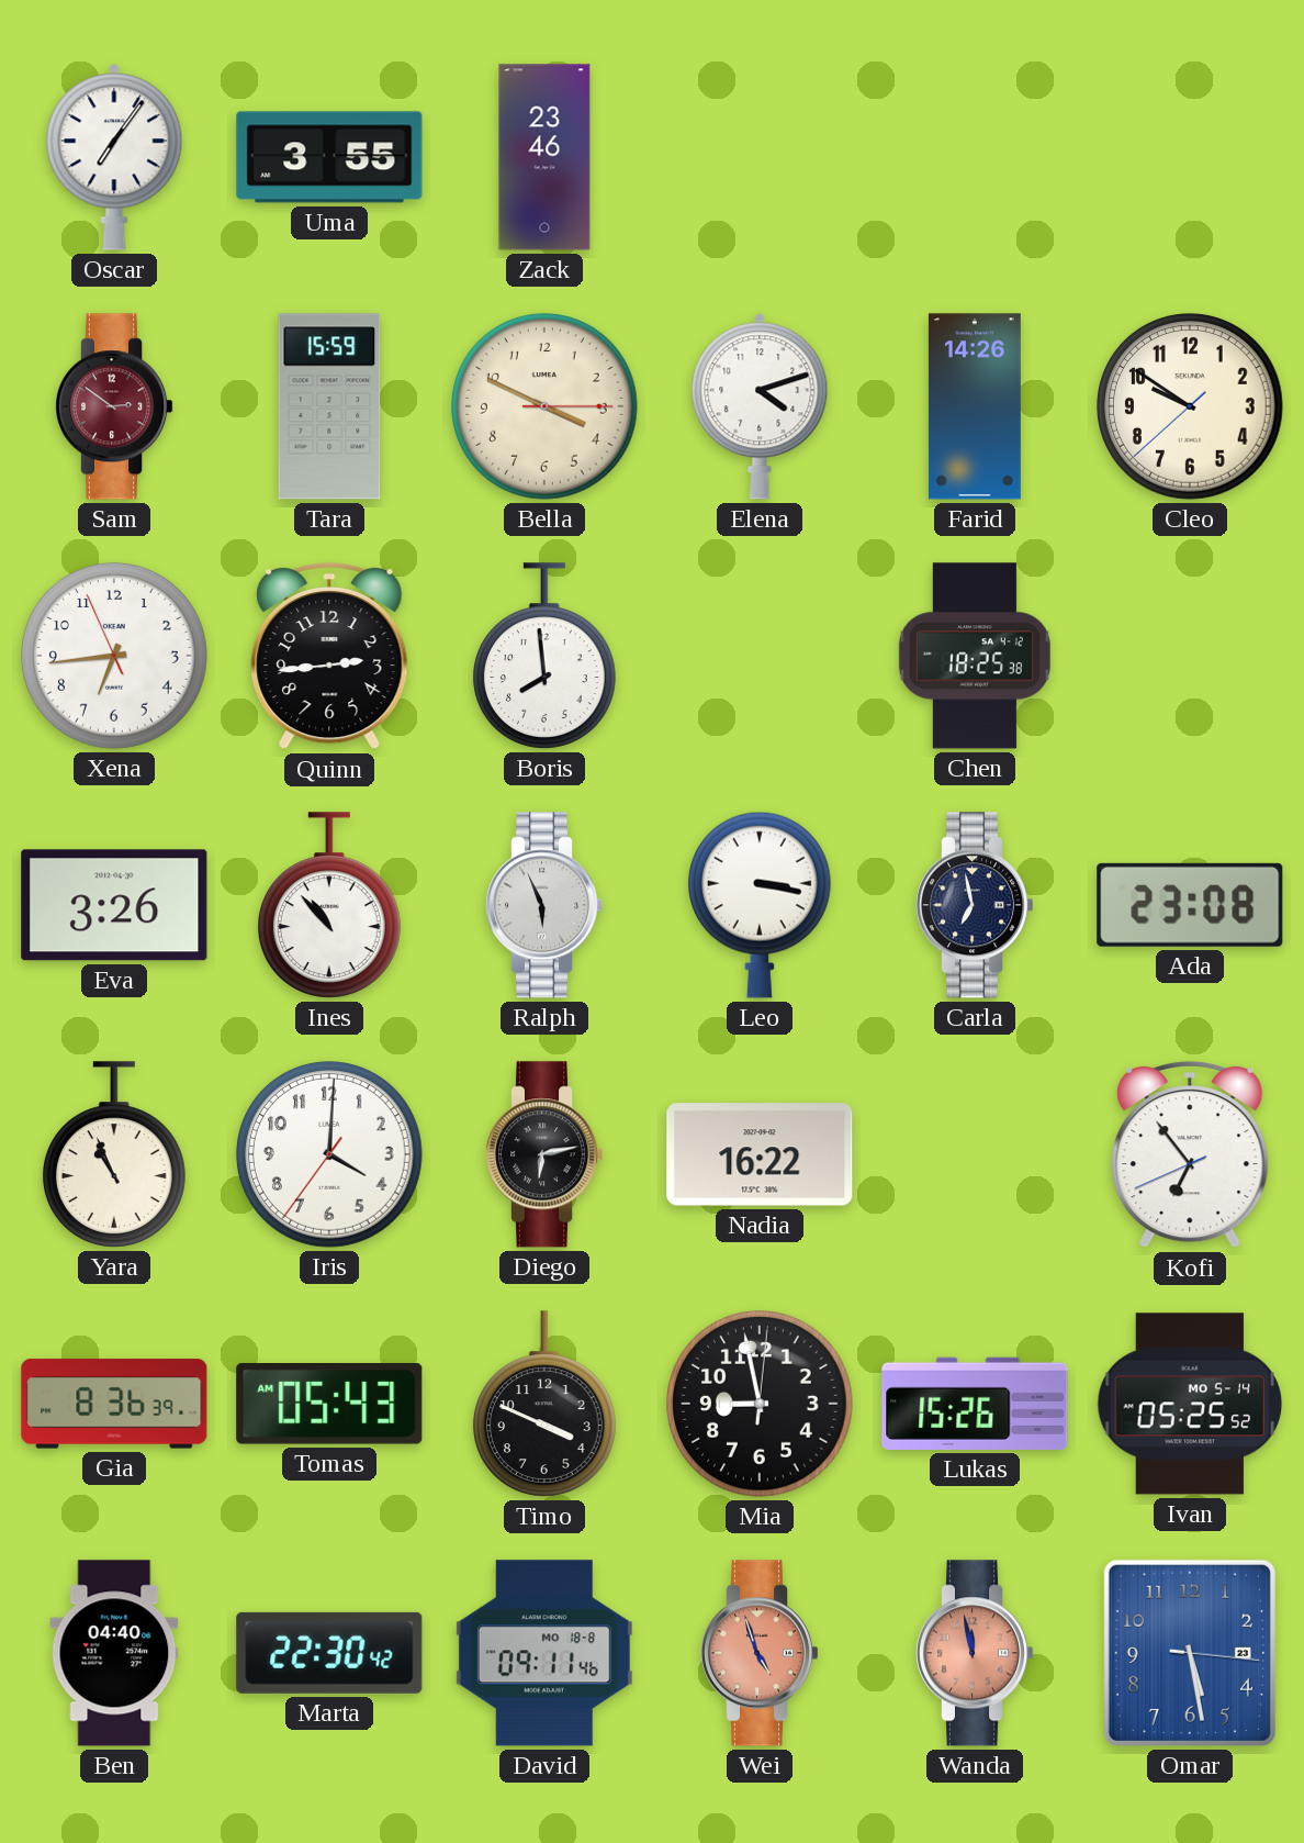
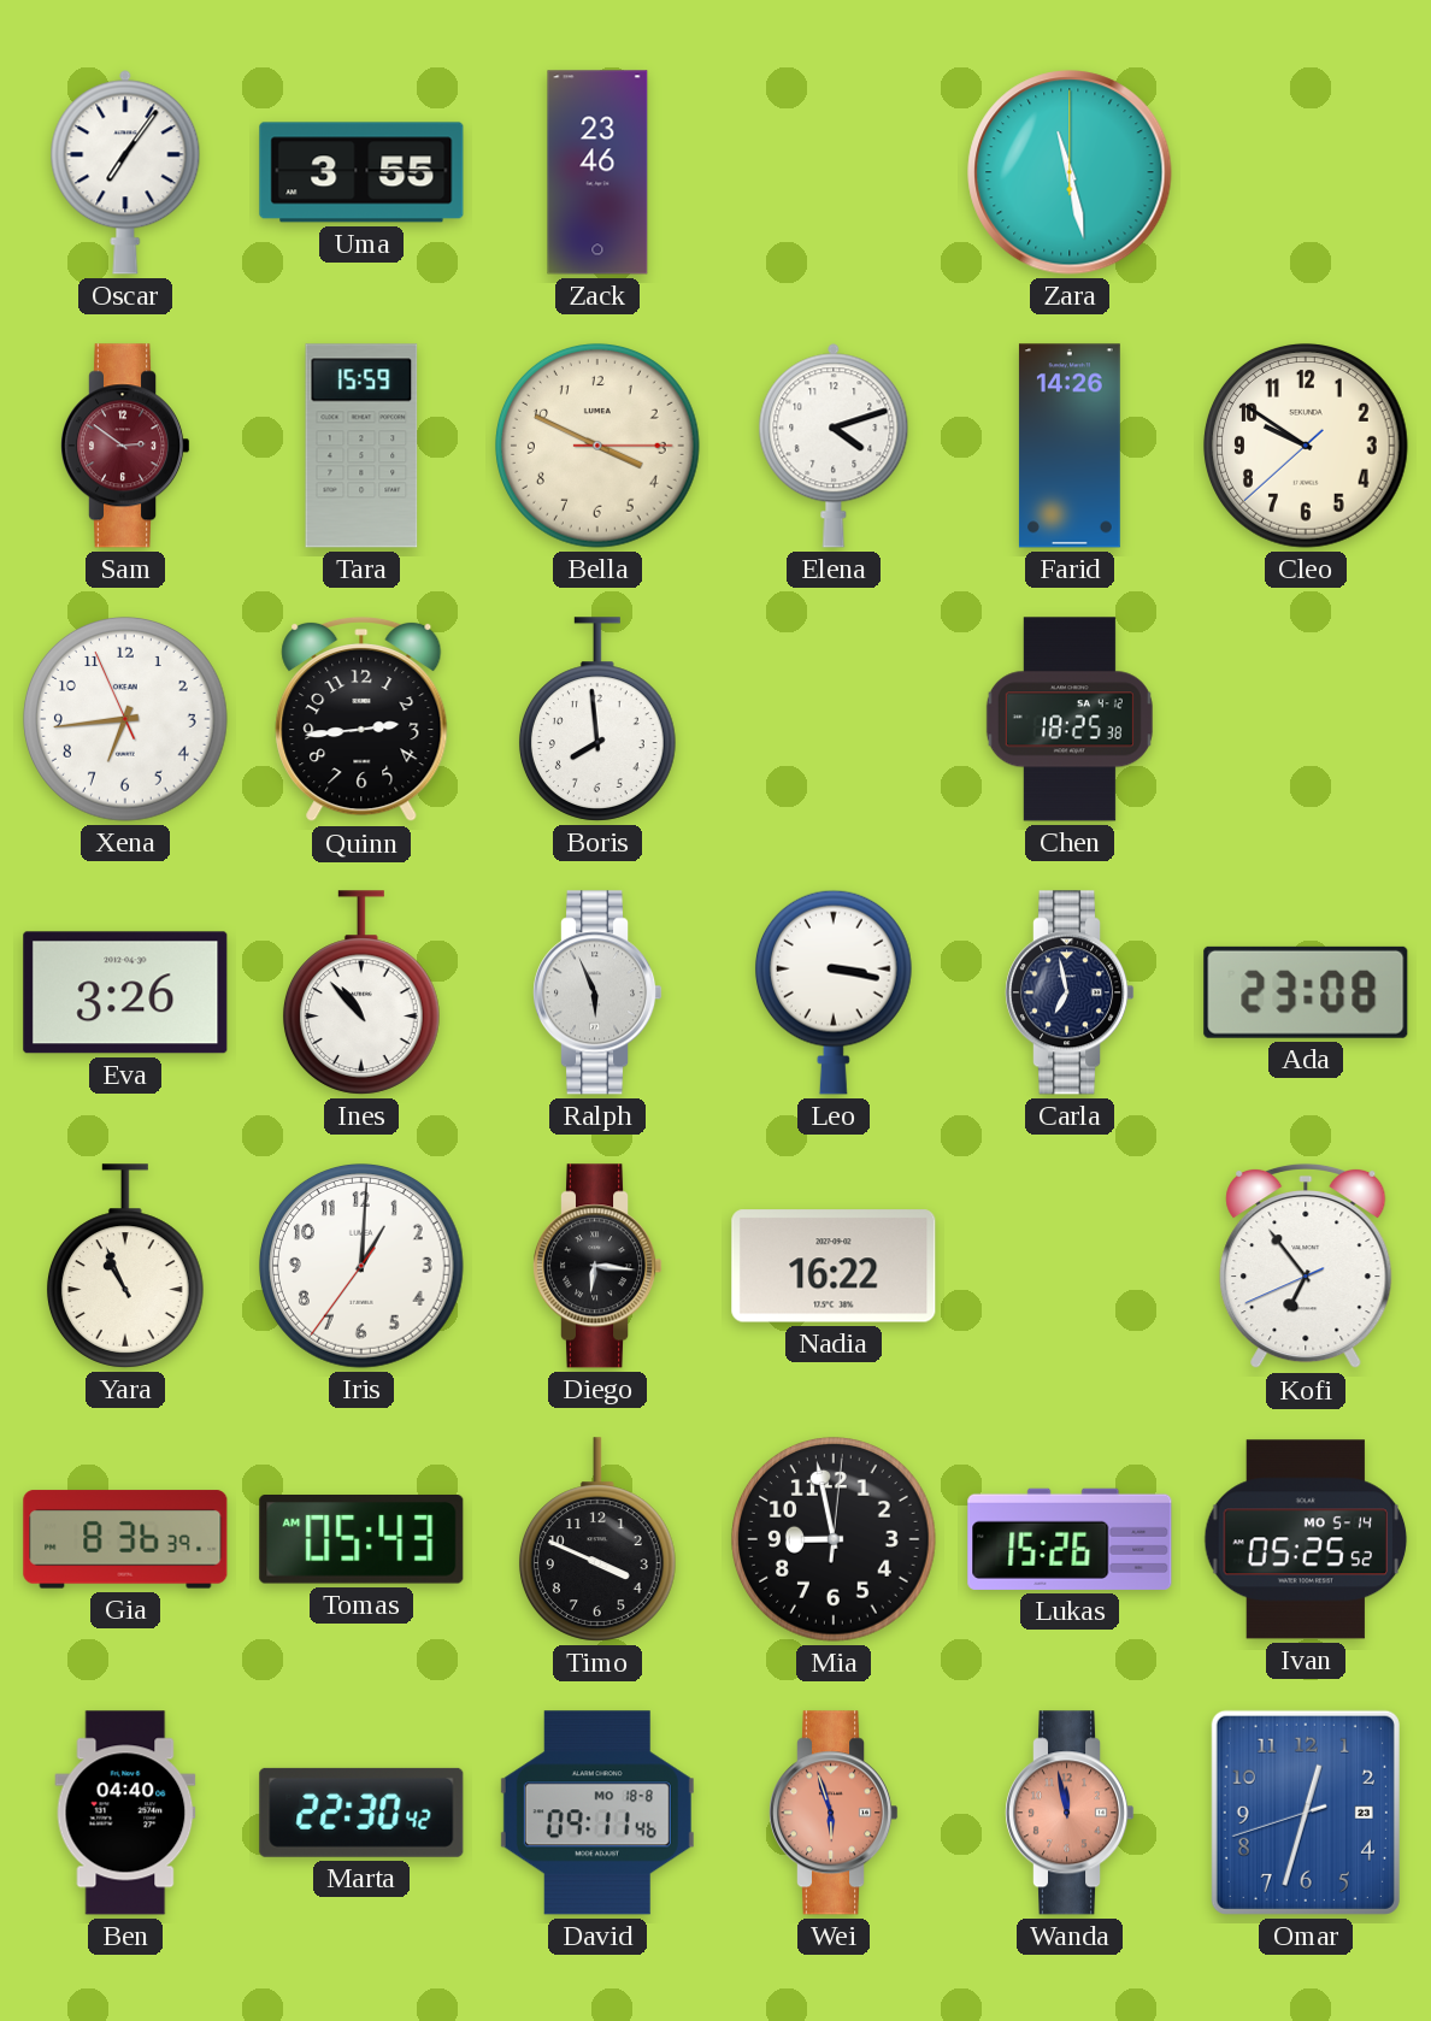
Zara: none -> 11:28
Iris: 4:00 -> 1:00
Diego: 6:13 -> 6:16
Wei: 4:57 -> 5:57
Omar: 5:28 -> 12:32
